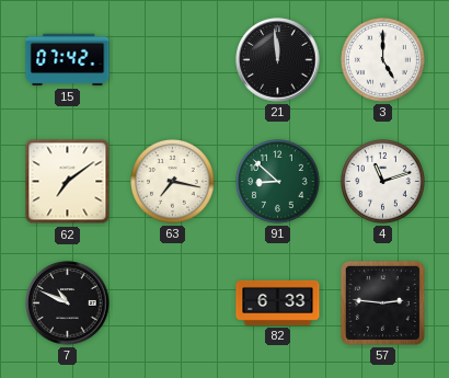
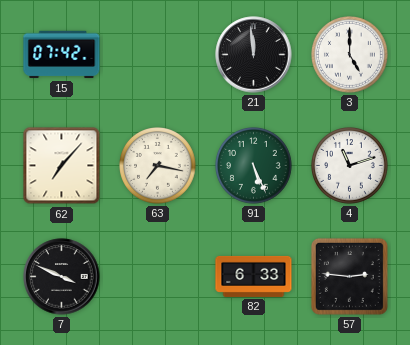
62: 7:09 -> 7:07
91: 8:52 -> 5:26
7: 10:49 -> 3:49
